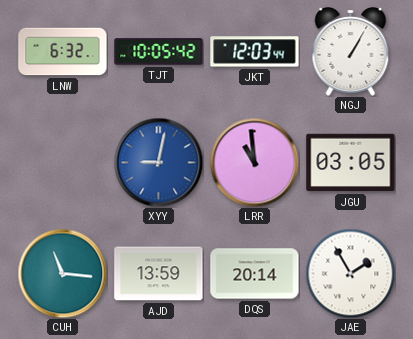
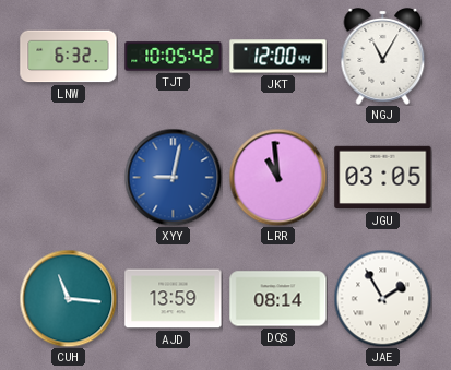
JKT: 12:03 -> 12:00
NGJ: 1:05 -> 11:05
DQS: 20:14 -> 08:14
